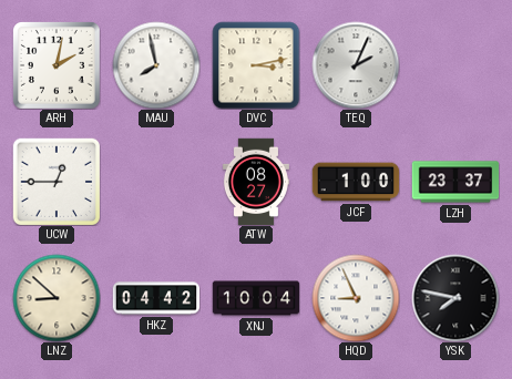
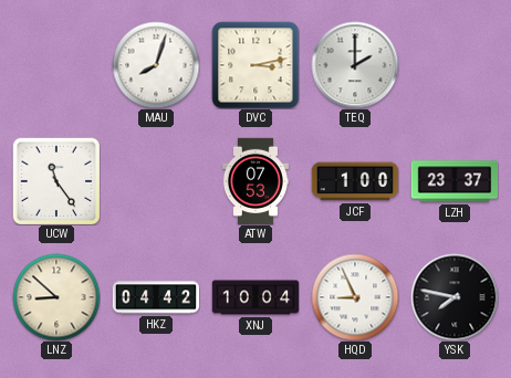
ARH: 2:02 -> none
MAU: 7:58 -> 8:03
TEQ: 2:04 -> 2:00
UCW: 12:45 -> 11:24
ATW: 08:27 -> 07:53
